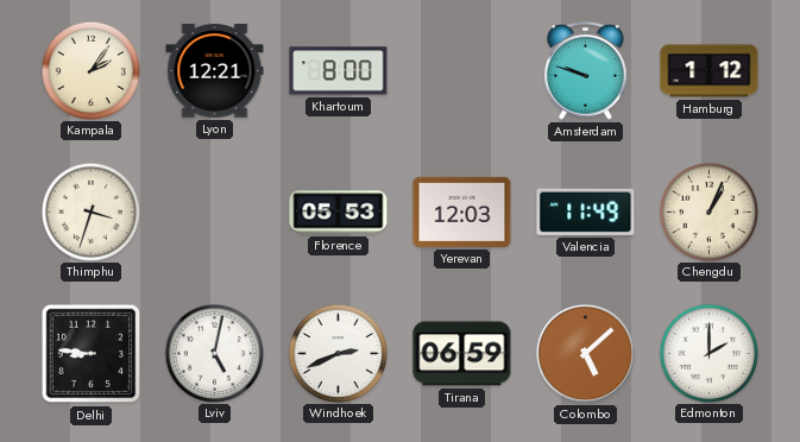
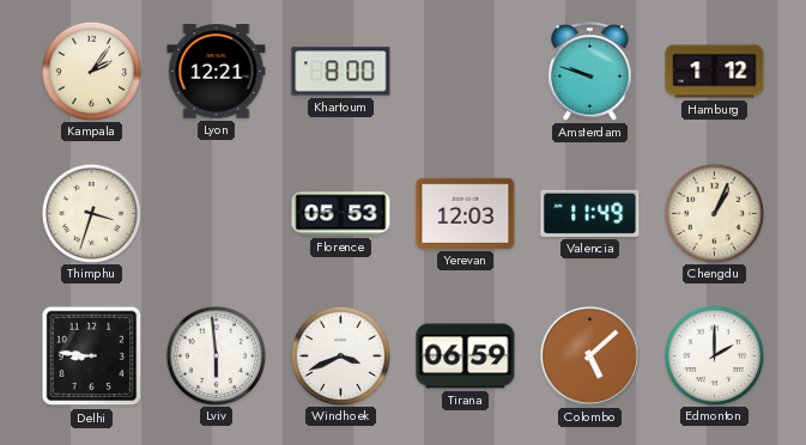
Lviv: 5:02 -> 5:59
Windhoek: 2:41 -> 3:41
